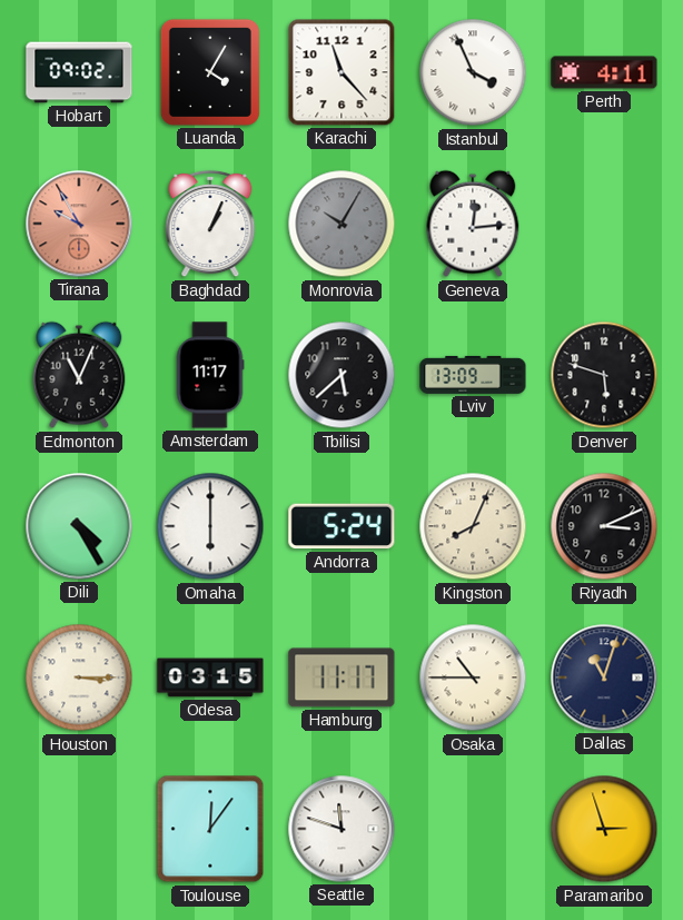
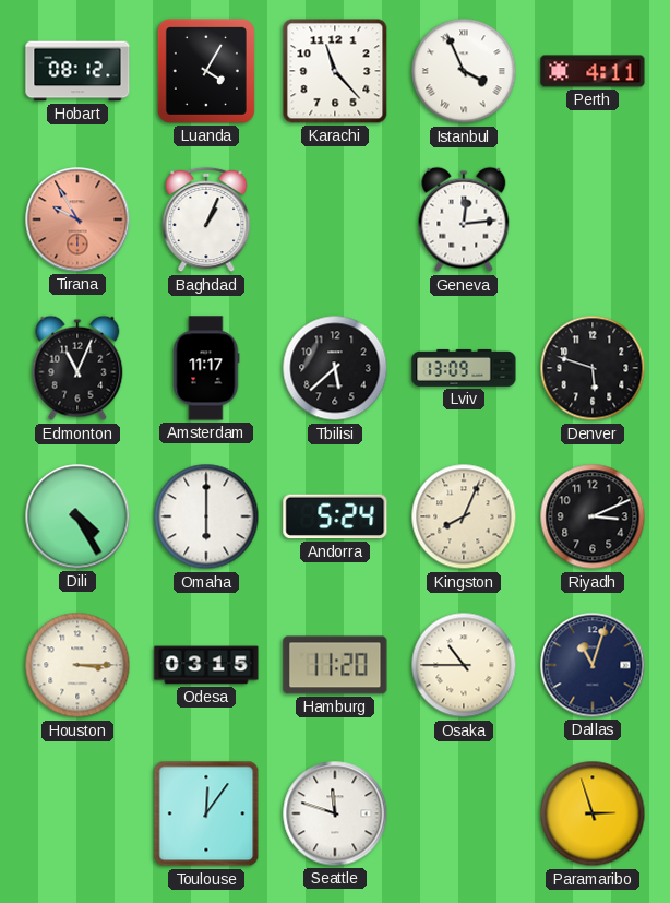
Hobart: 09:02 -> 08:12
Monrovia: 10:05 -> none
Hamburg: 11:17 -> 11:20
